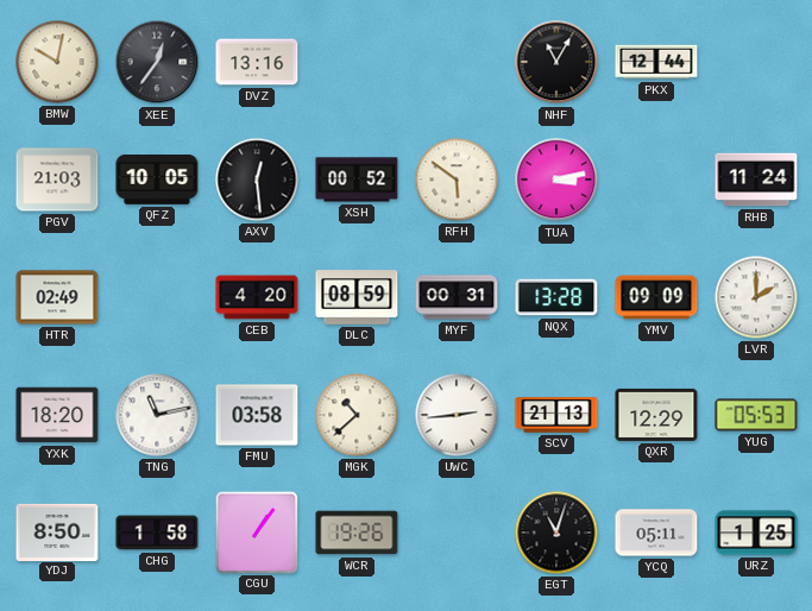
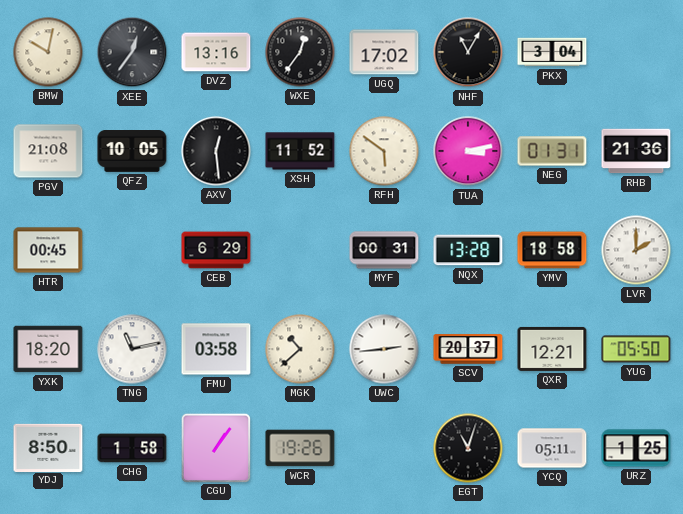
WXE: none -> 12:36
UGQ: none -> 17:02
PKX: 12:44 -> 3:04
PGV: 21:03 -> 21:08
XSH: 00:52 -> 11:52
NEG: none -> 01:31
RHB: 11:24 -> 21:36
HTR: 02:49 -> 00:45
CEB: 4:20 -> 6:29
DLC: 08:59 -> none
YMV: 09:09 -> 18:58
SCV: 21:13 -> 20:37
QXR: 12:29 -> 12:21
YUG: 05:53 -> 05:50
